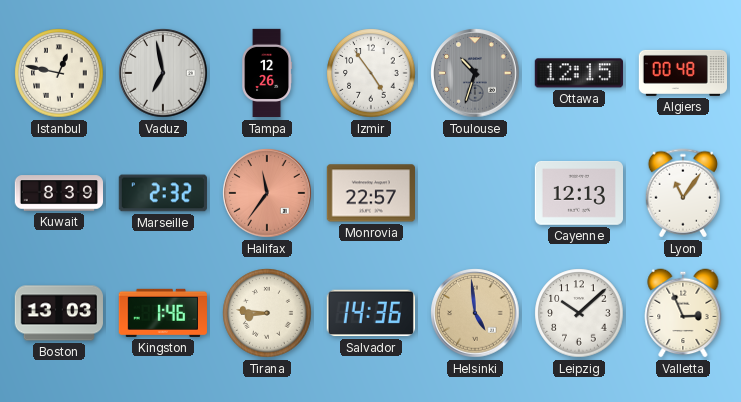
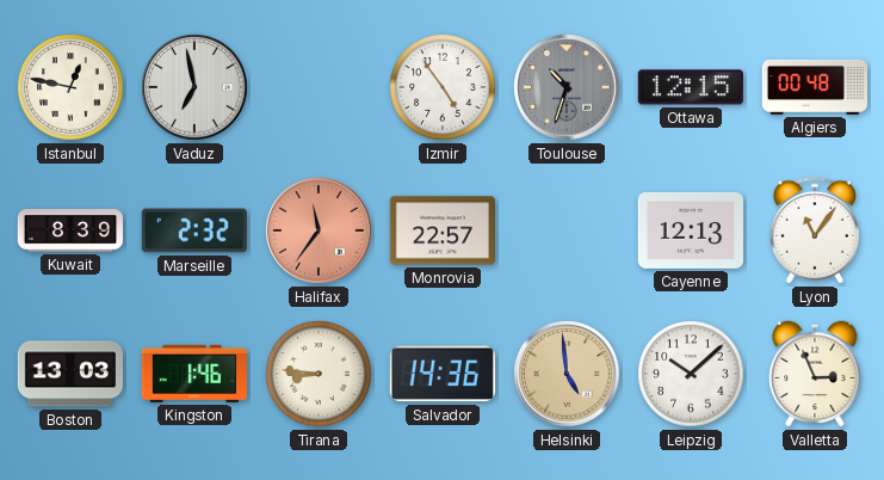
Tampa: 12:26 -> none
